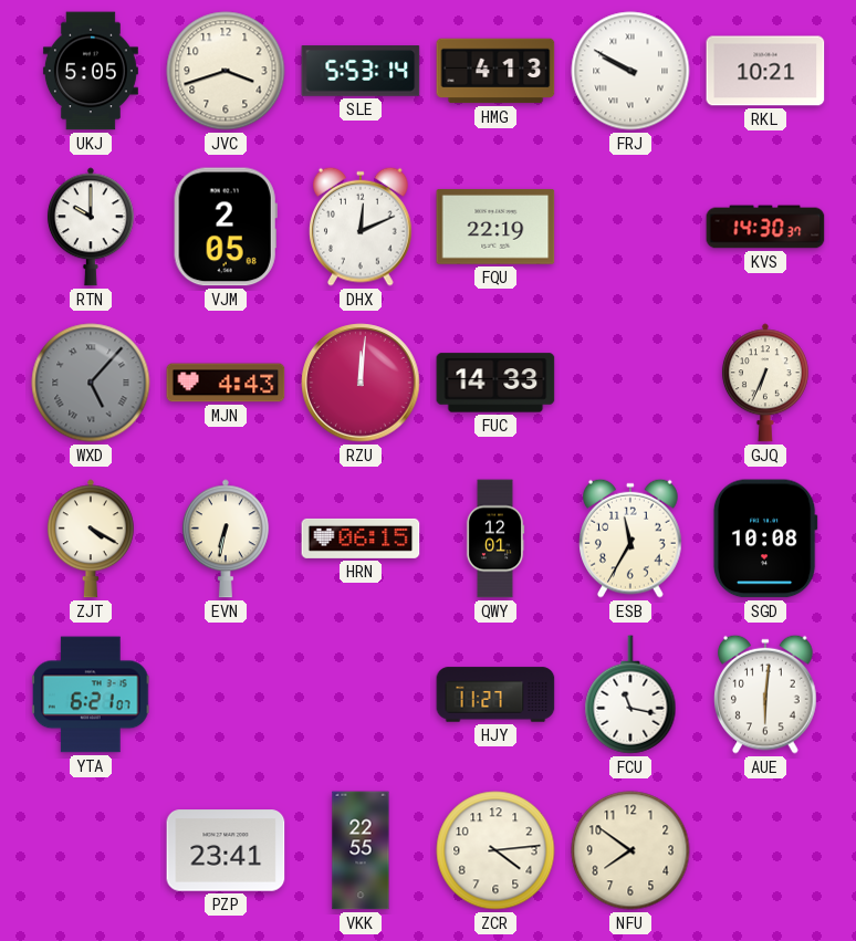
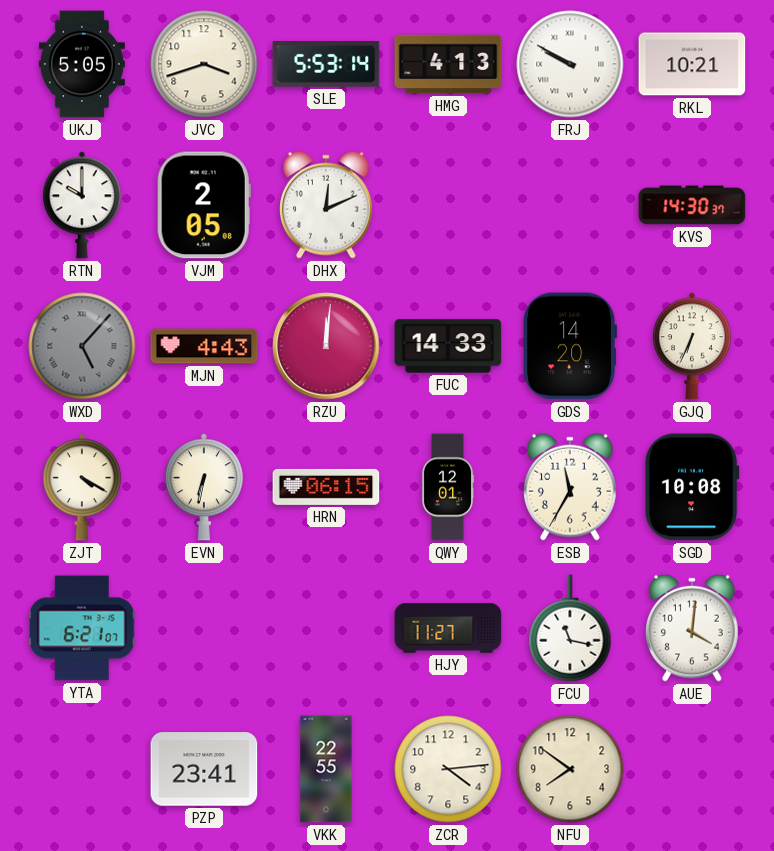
FQU: 22:19 -> none
GDS: none -> 14:20
AUE: 6:01 -> 4:01
